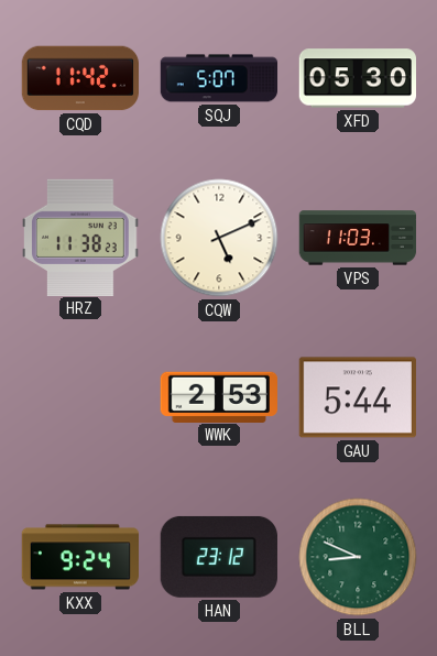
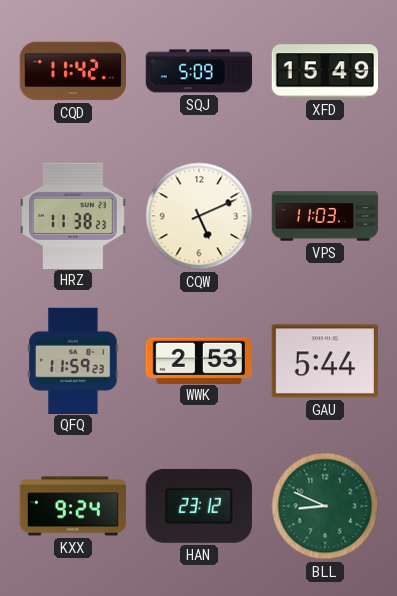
SQJ: 5:07 -> 5:09
XFD: 05:30 -> 15:49
QFQ: none -> 11:59
